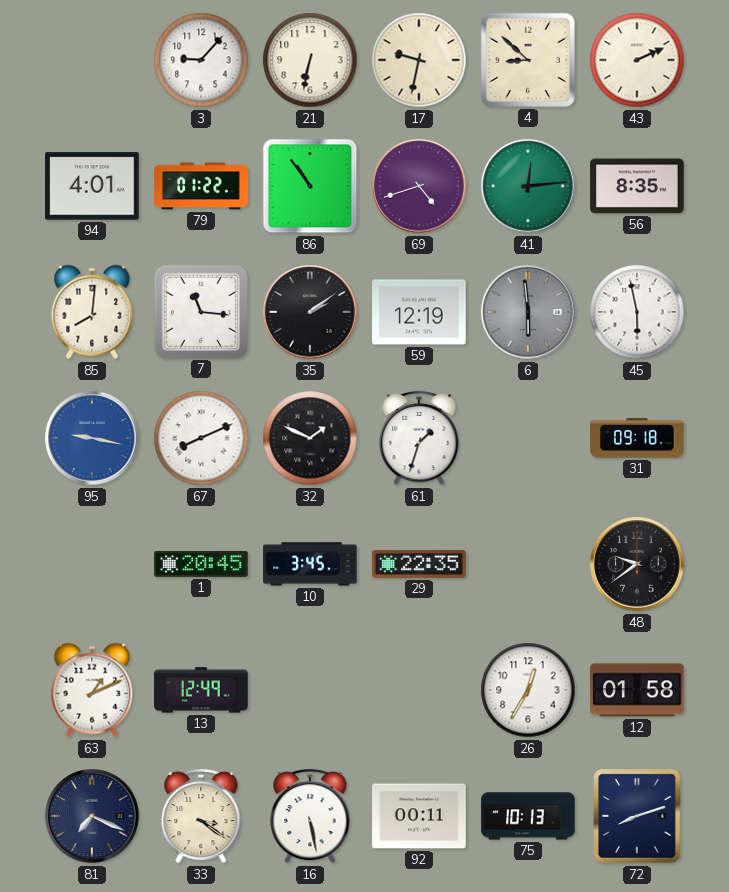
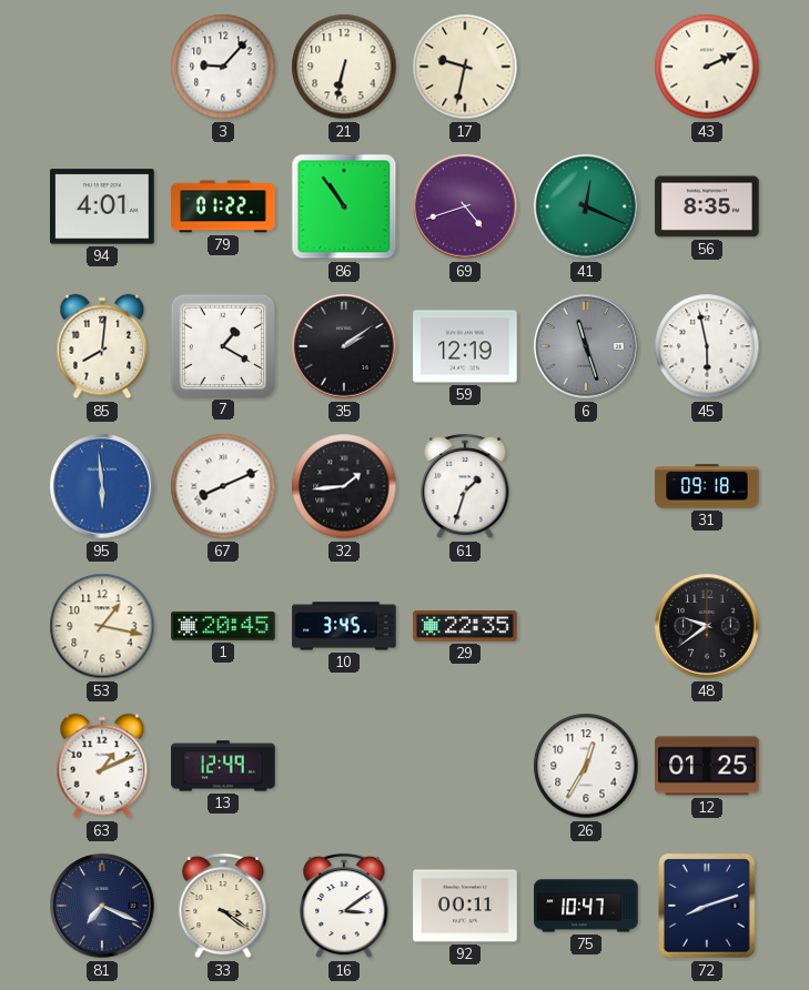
4: 8:52 -> none
41: 12:14 -> 12:19
7: 11:16 -> 1:20
6: 5:59 -> 11:27
95: 9:17 -> 5:59
32: 1:49 -> 1:44
53: none -> 1:17
12: 01:58 -> 01:25
16: 5:28 -> 3:09
75: 10:13 -> 10:47
